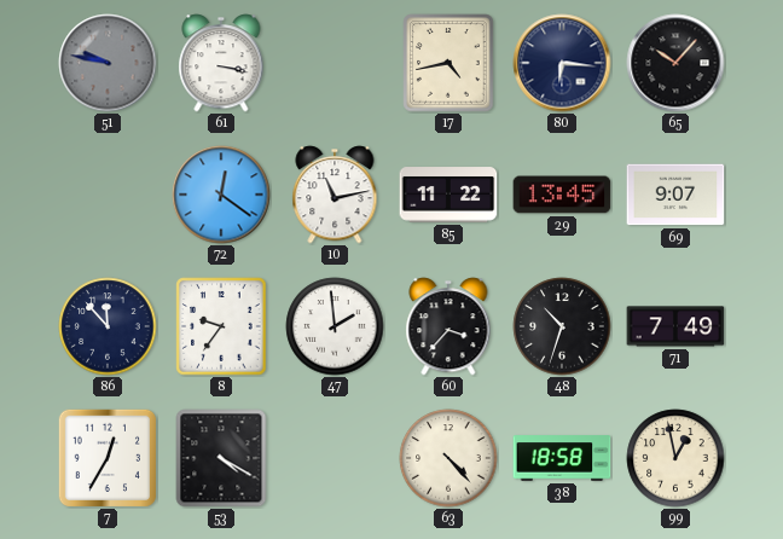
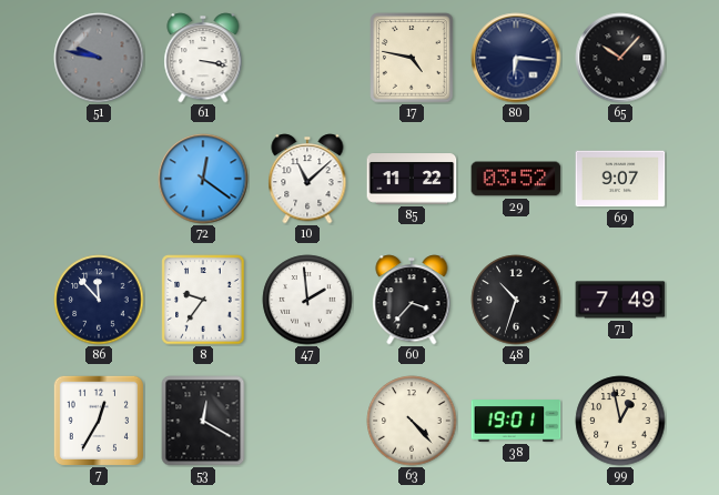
17: 4:43 -> 4:47
10: 11:13 -> 11:08
29: 13:45 -> 03:52
53: 4:20 -> 12:20
38: 18:58 -> 19:01
